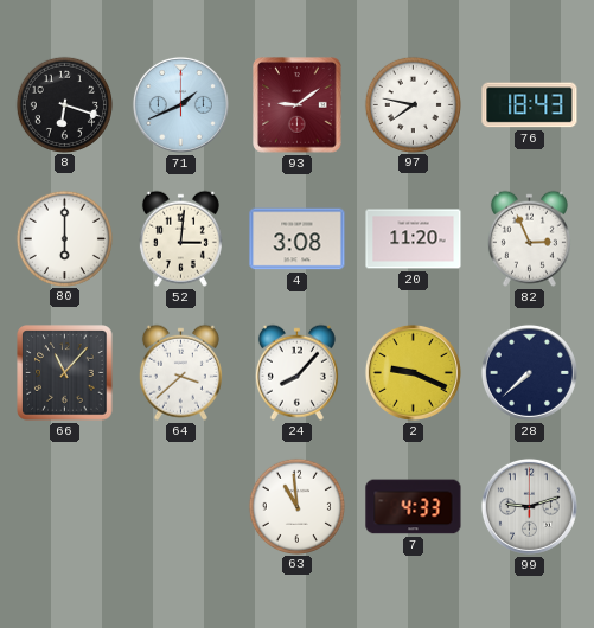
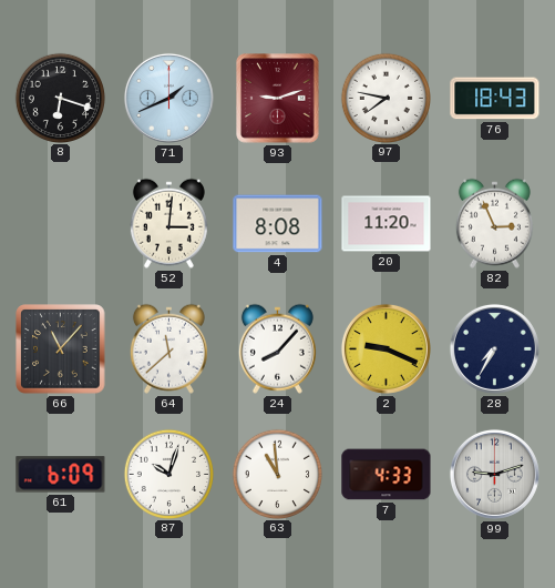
93: 9:09 -> 9:12
80: 6:00 -> none
4: 3:08 -> 8:08
64: 3:38 -> 11:38
28: 7:38 -> 7:35
61: none -> 6:09
87: none -> 10:03
